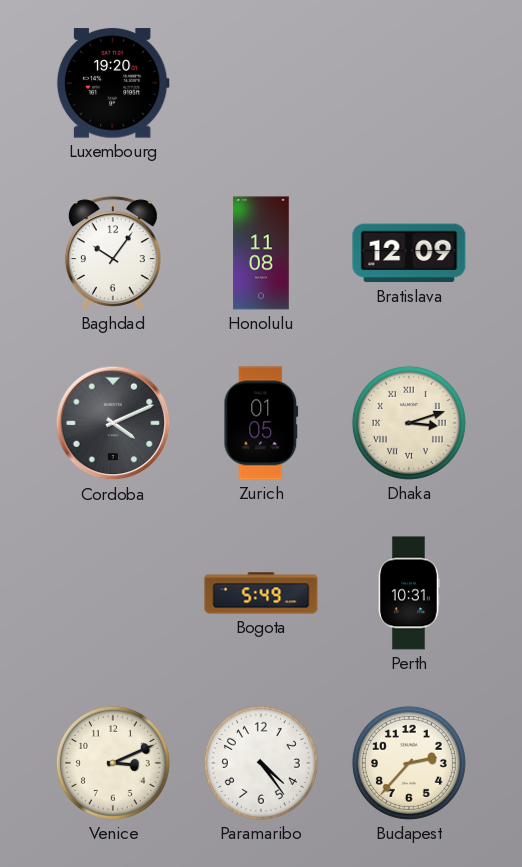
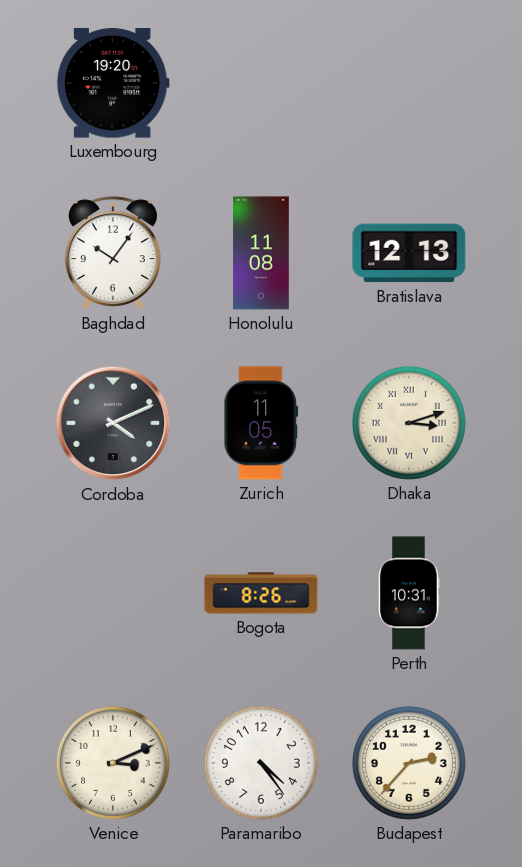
Bratislava: 12:09 -> 12:13
Zurich: 01:05 -> 11:05
Bogota: 5:49 -> 8:26
